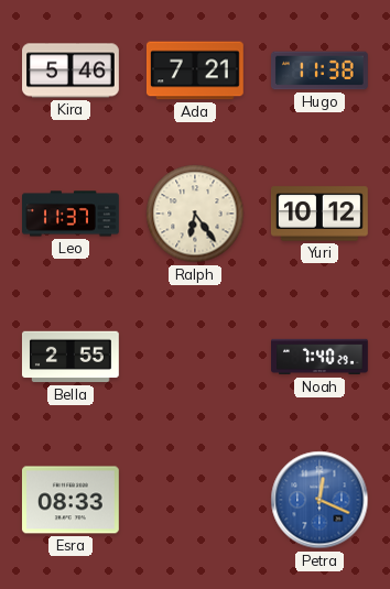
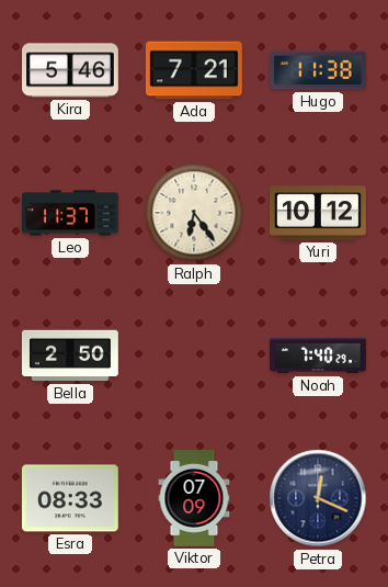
Bella: 2:55 -> 2:50
Viktor: none -> 07:09
Petra dial: blue -> navy
